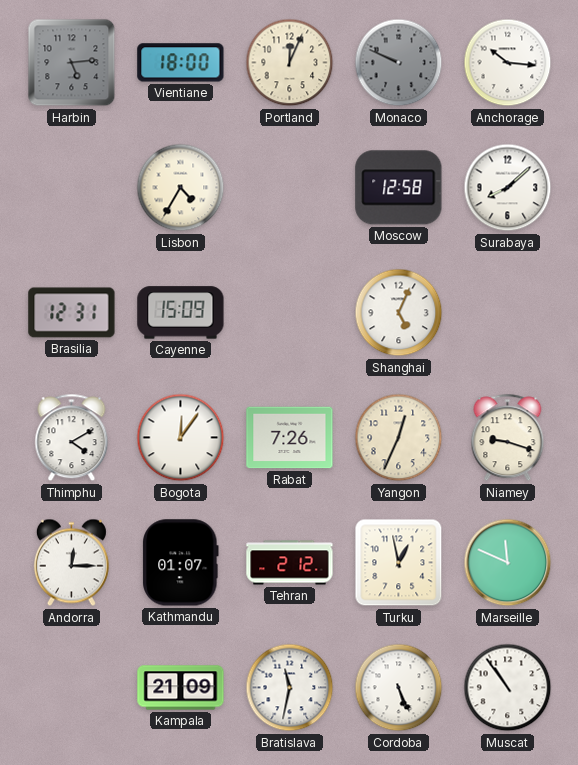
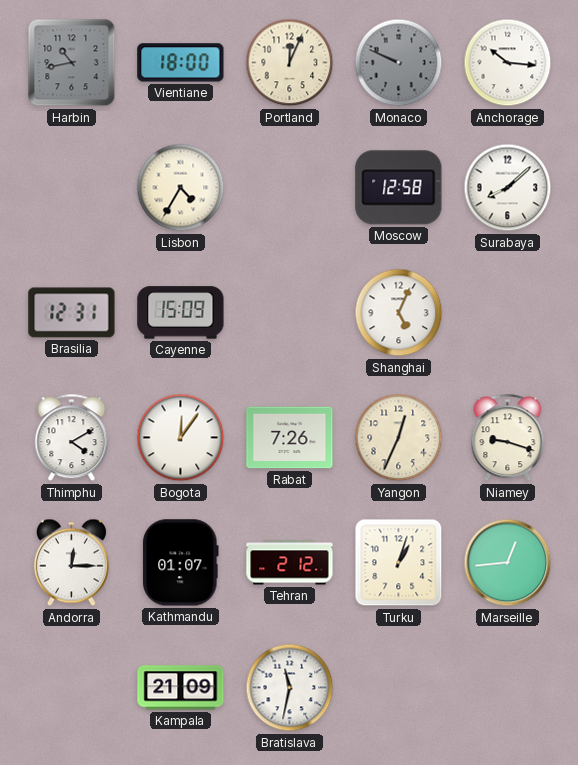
Harbin: 5:14 -> 10:43
Turku: 12:58 -> 1:03
Marseille: 11:49 -> 12:44
Cordoba: 5:26 -> none
Muscat: 10:54 -> none
